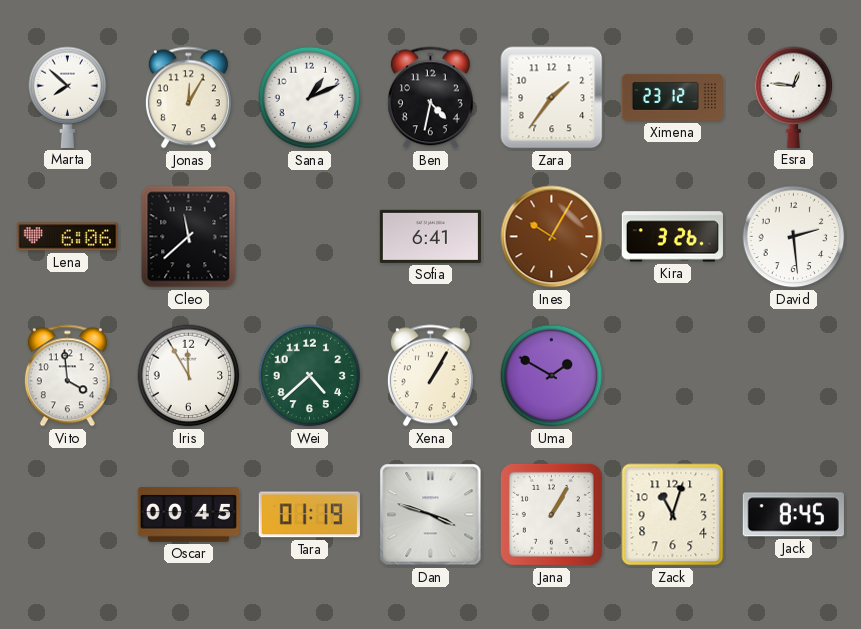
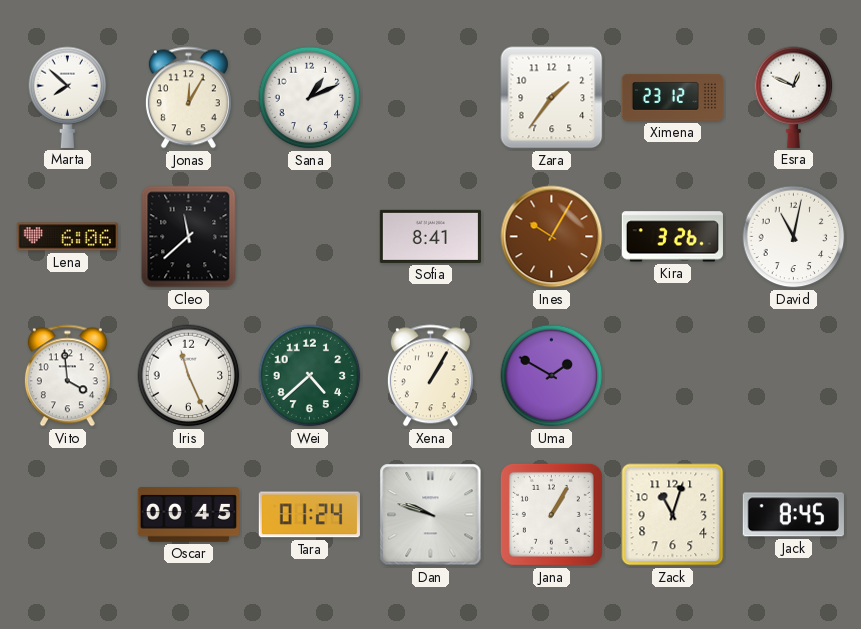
Ben: 4:32 -> none
Esra: 12:46 -> 12:49
Sofia: 6:41 -> 8:41
David: 2:29 -> 11:02
Iris: 11:55 -> 11:26
Tara: 01:19 -> 01:24
Dan: 3:48 -> 9:48
